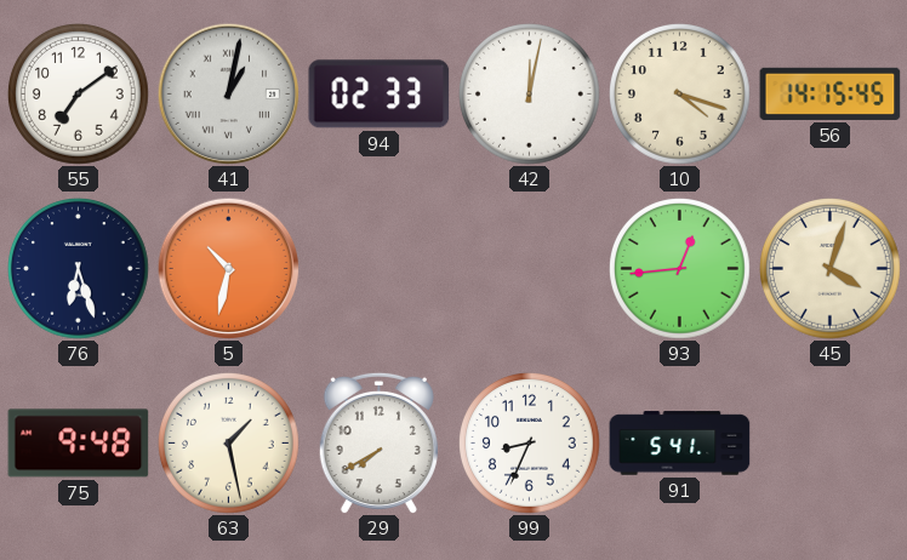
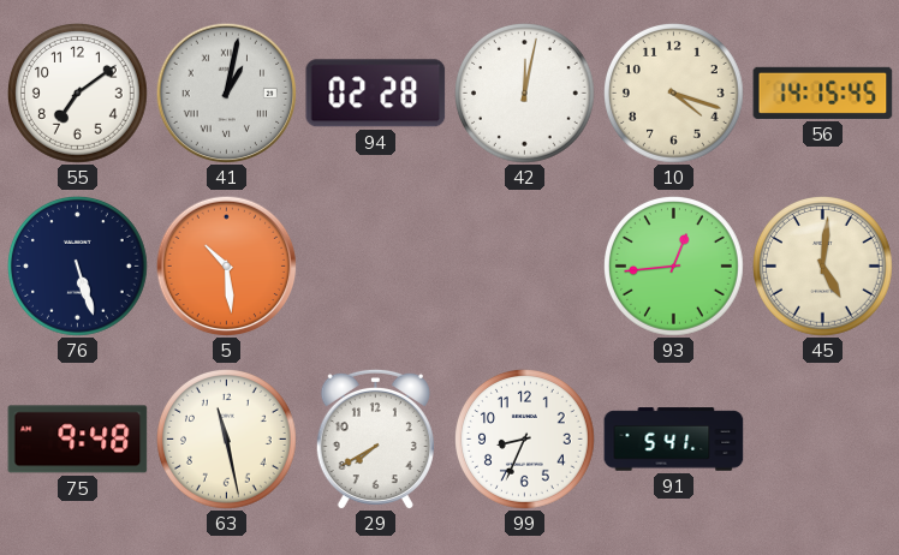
94: 02:33 -> 02:28
76: 6:27 -> 5:27
5: 10:32 -> 10:29
45: 4:03 -> 5:01
63: 1:28 -> 11:28
